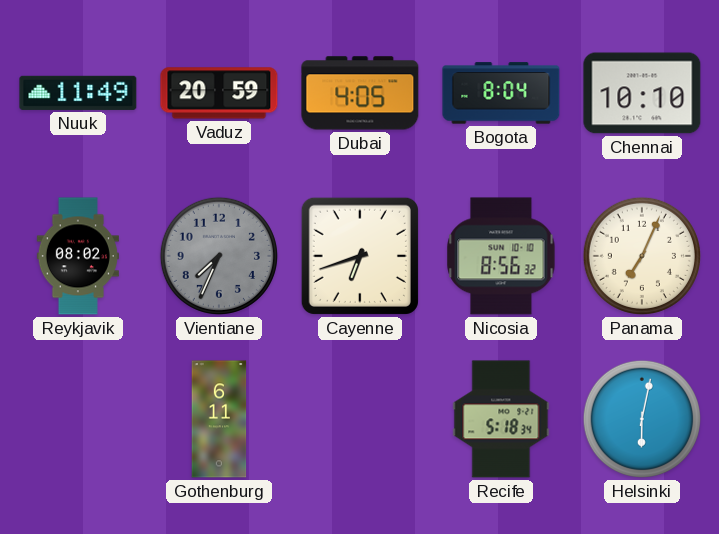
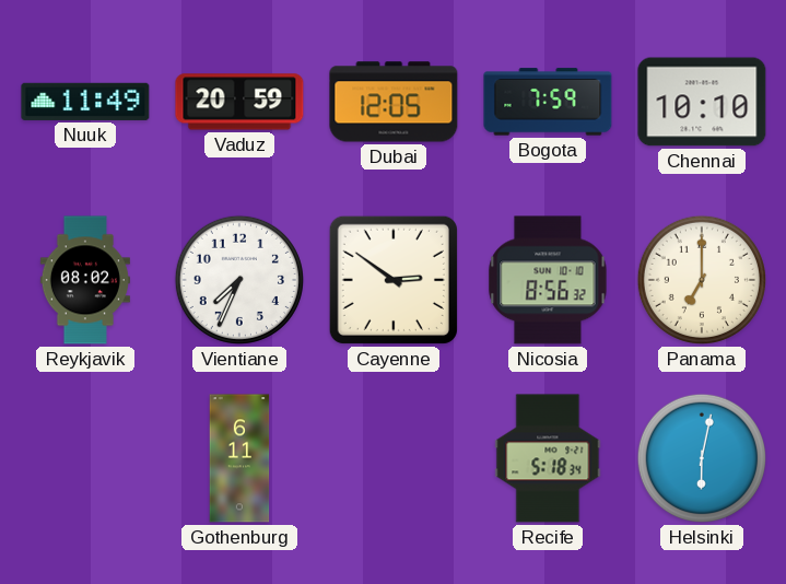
Dubai: 4:05 -> 12:05
Bogota: 8:04 -> 7:59
Vientiane dial: grey -> white
Cayenne: 6:42 -> 2:51
Panama: 7:04 -> 7:00
